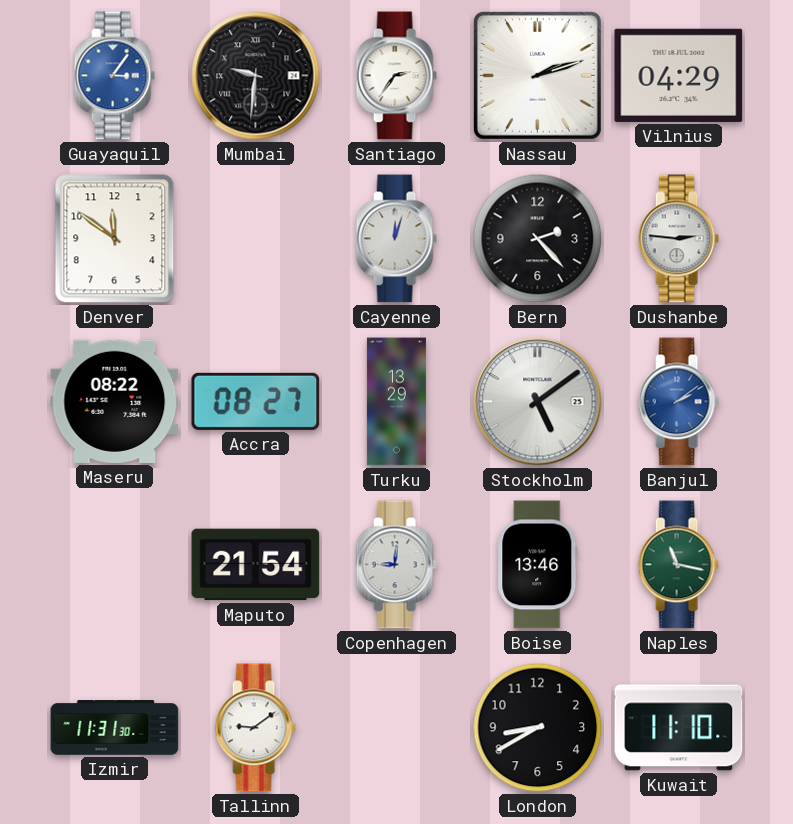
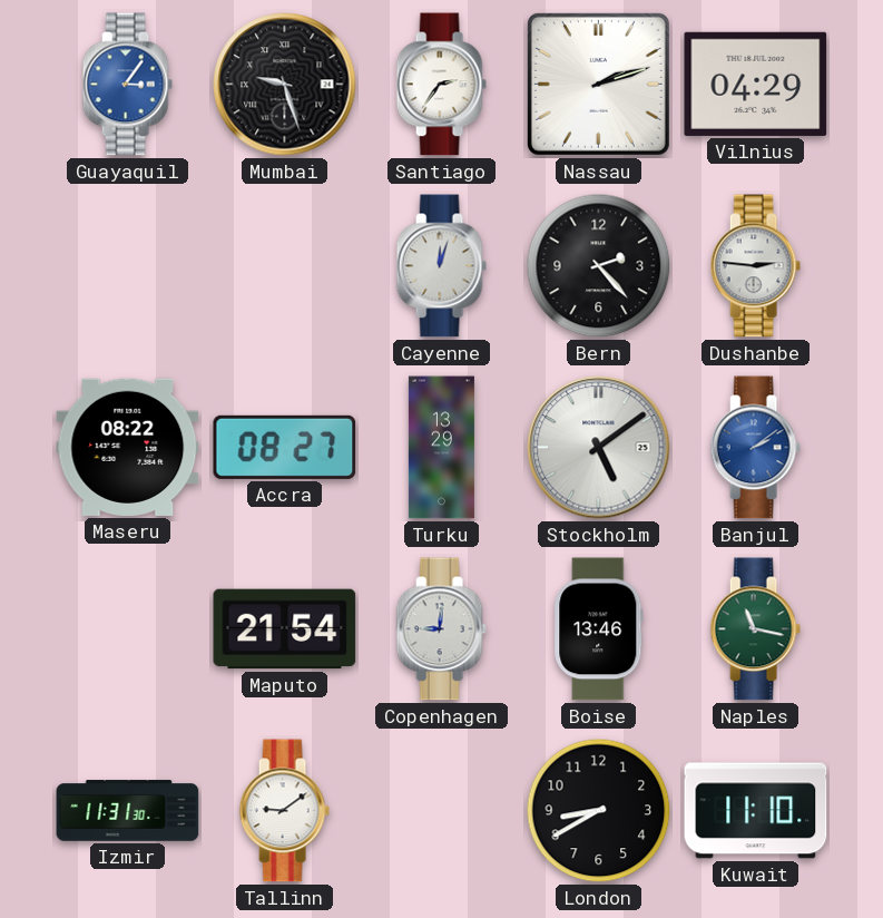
Mumbai: 9:31 -> 9:27
Denver: 11:51 -> none
